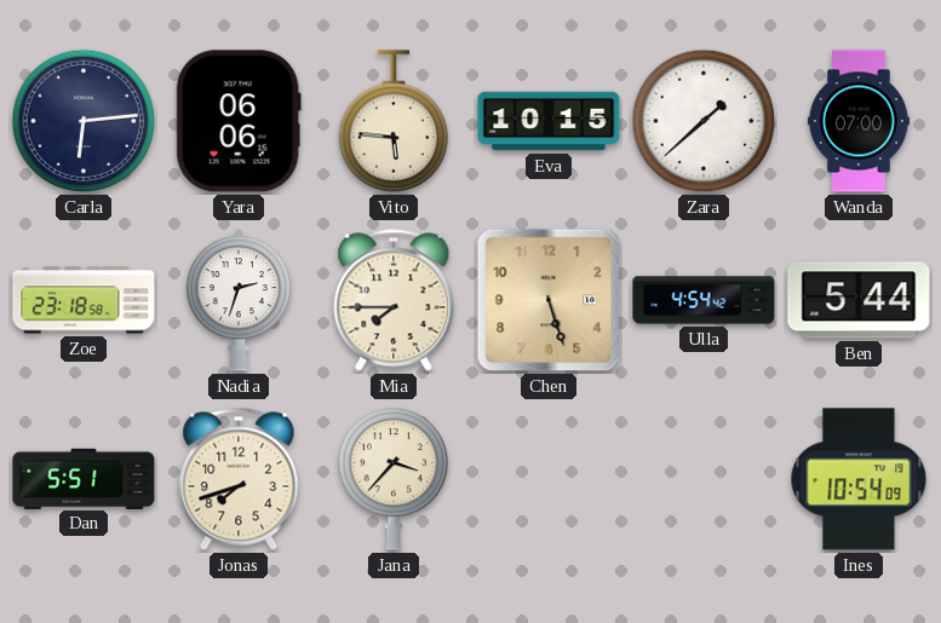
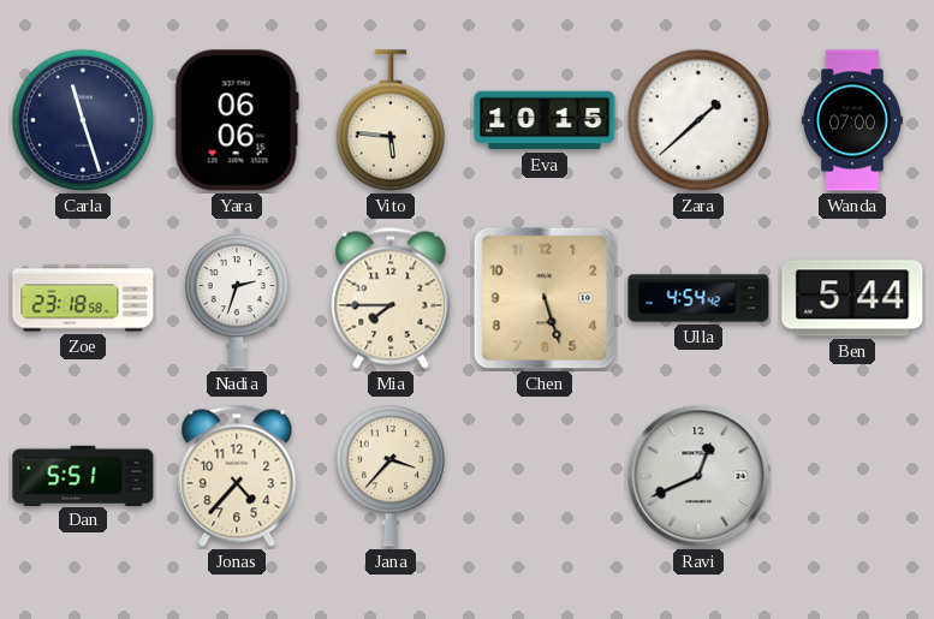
Carla: 6:14 -> 11:27
Jonas: 7:42 -> 4:37
Ravi: none -> 12:41
Ines: 10:54 -> none
